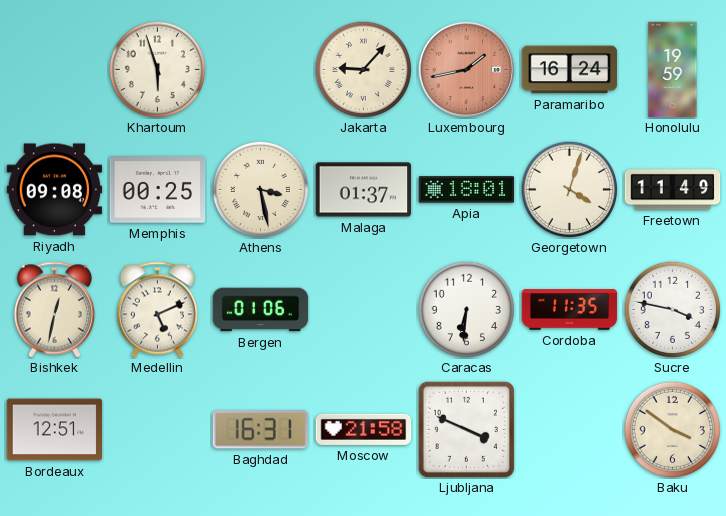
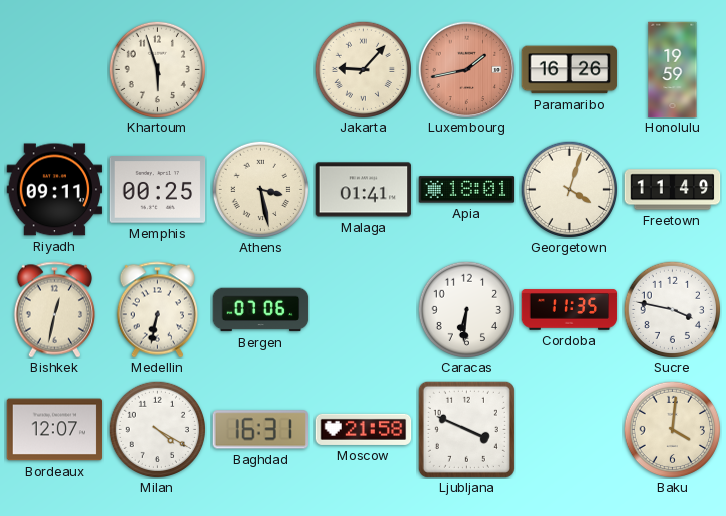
Paramaribo: 16:24 -> 16:26
Riyadh: 09:08 -> 09:11
Malaga: 01:37 -> 01:41
Medellin: 5:11 -> 6:32
Bergen: 01:06 -> 07:06
Bordeaux: 12:51 -> 12:07
Milan: none -> 4:20
Baku: 3:51 -> 4:01
